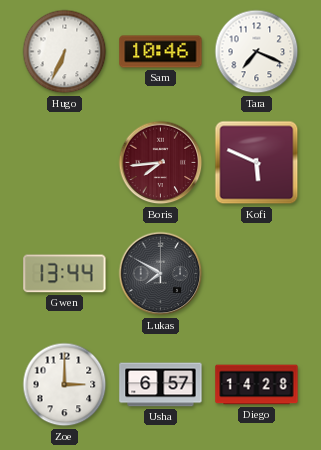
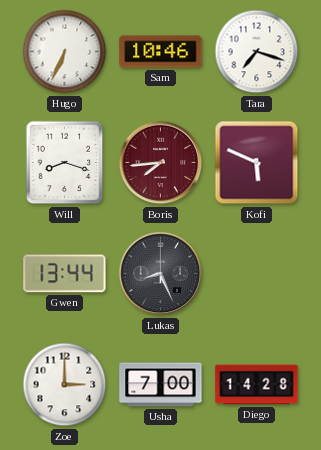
Tara: 7:19 -> 7:18
Will: none -> 8:18
Lukas: 7:50 -> 8:26
Usha: 6:57 -> 7:00
